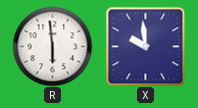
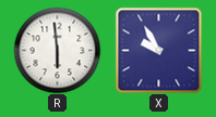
X: 9:59 -> 9:55
